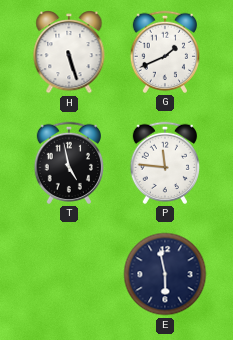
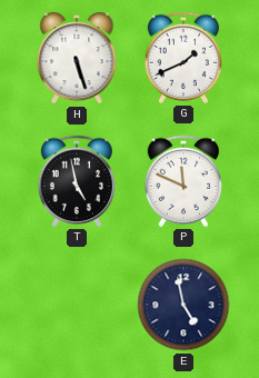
P: 11:46 -> 11:49
E: 5:58 -> 4:58
